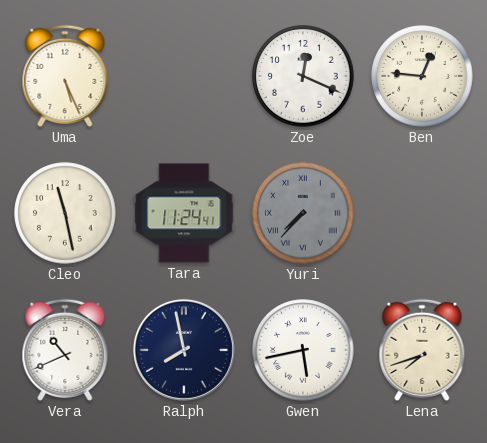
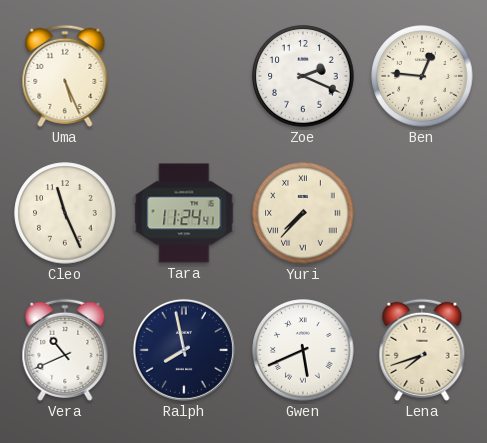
Zoe: 12:19 -> 2:19
Cleo: 11:28 -> 11:26
Yuri dial: grey -> cream
Gwen: 5:43 -> 5:41
